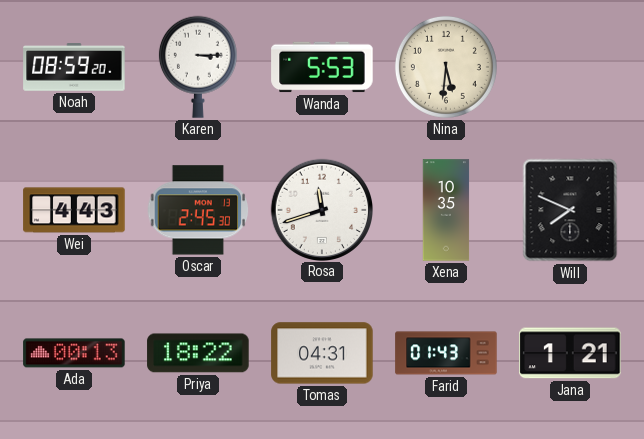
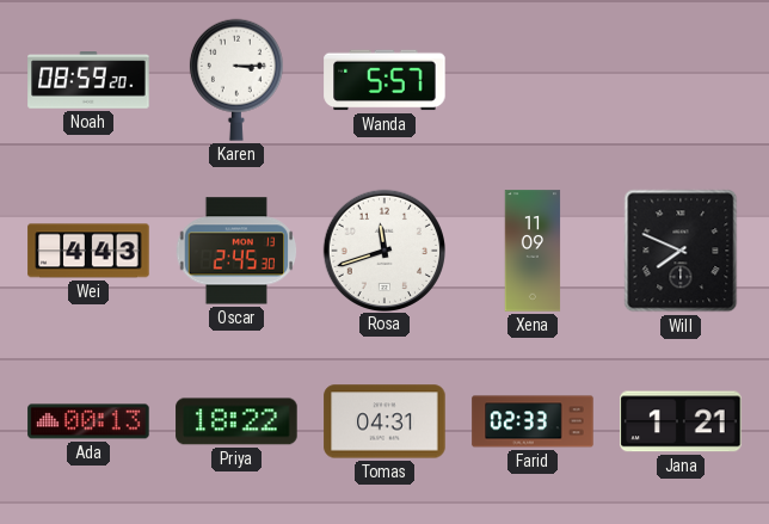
Wanda: 5:53 -> 5:57
Nina: 5:31 -> none
Xena: 10:35 -> 11:09
Farid: 01:43 -> 02:33
